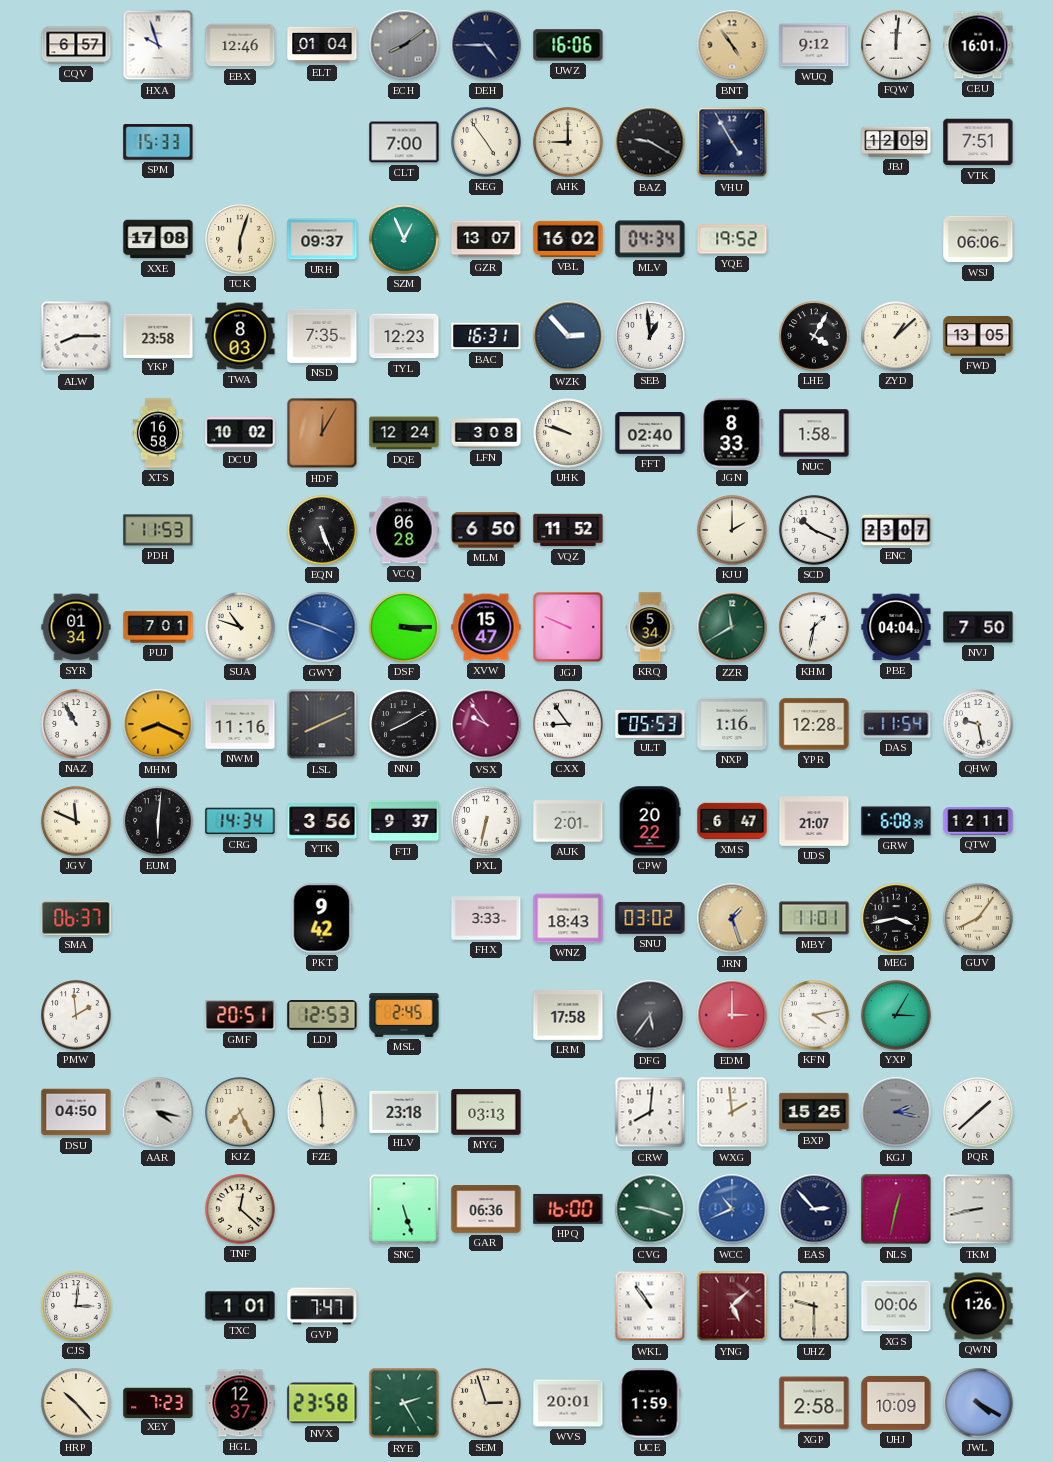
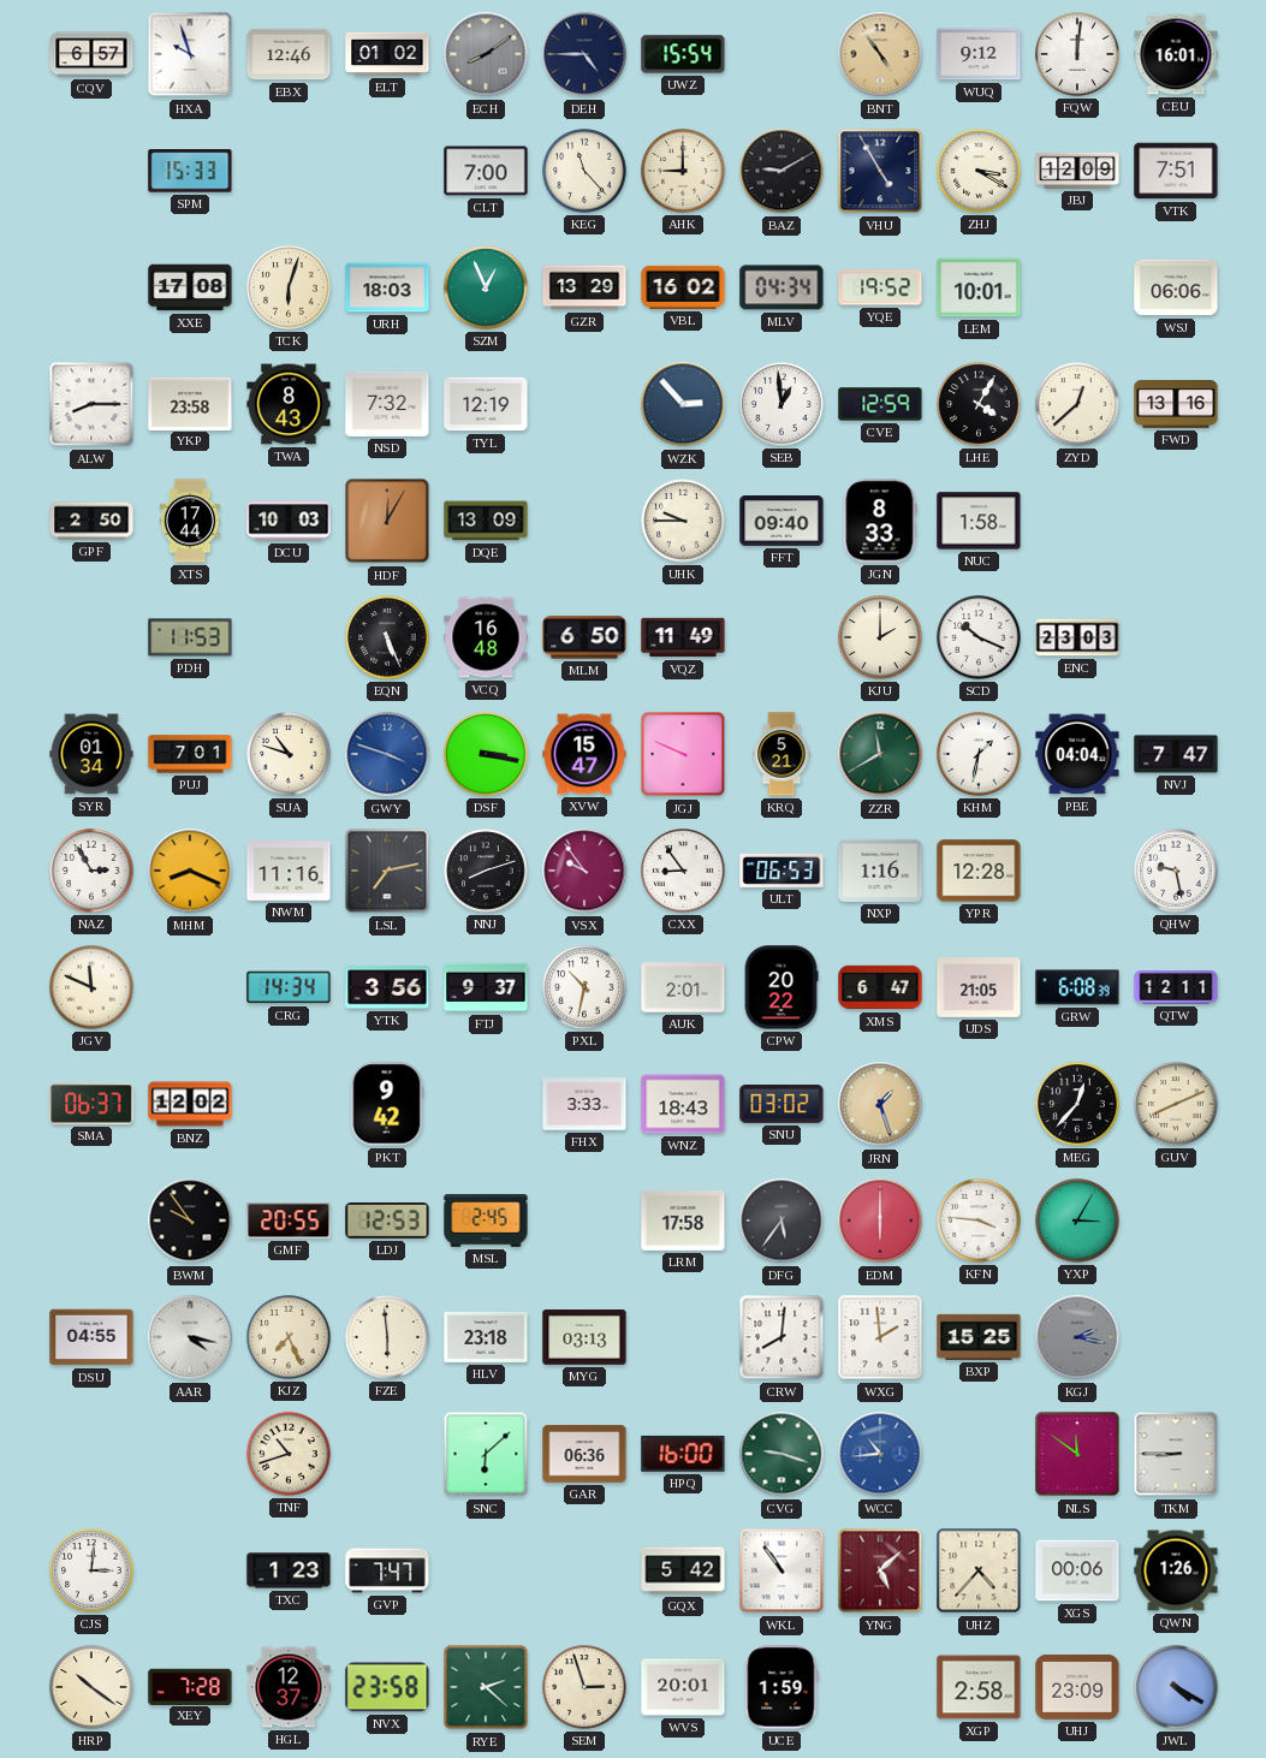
ELT: 01:04 -> 01:02
UWZ: 16:06 -> 15:54
KEG: 4:54 -> 11:23
BAZ: 9:20 -> 9:10
ZHJ: none -> 3:20
URH: 09:37 -> 18:03
GZR: 13:07 -> 13:29
LEM: none -> 10:01
TWA: 8:03 -> 8:43
NSD: 7:35 -> 7:32
TYL: 12:23 -> 12:19
BAC: 16:31 -> none
CVE: none -> 12:59
ZYD: 1:08 -> 12:38
FWD: 13:05 -> 13:16
GPF: none -> 2:50
XTS: 16:58 -> 17:44
DCU: 10:02 -> 10:03
DQE: 12:24 -> 13:09
LFN: 3:08 -> none
UHK: 9:48 -> 9:45
FFT: 02:40 -> 09:40
VCQ: 06:28 -> 16:48
VQZ: 11:52 -> 11:49
ENC: 23:07 -> 23:03
DSF: 3:15 -> 3:17
KRQ: 5:34 -> 5:21
NVJ: 7:50 -> 7:47
NAZ: 10:55 -> 2:55
LSL: 8:11 -> 7:13
NNJ: 8:10 -> 8:12
ULT: 05:53 -> 06:53
DAS: 11:54 -> none
EUM: 6:01 -> none
PXL: 6:32 -> 10:32
UDS: 21:07 -> 21:05
BNZ: none -> 12:02
MBY: 11:01 -> none
MEG: 3:43 -> 12:37
GUV: 8:06 -> 8:11
PMW: 1:59 -> none
BWM: none -> 9:54
GMF: 20:51 -> 20:55
EDM: 3:00 -> 6:00
KFN: 4:13 -> 3:46
DSU: 04:50 -> 04:55
PQR: 1:38 -> none
TNF: 12:22 -> 10:42
SNC: 5:27 -> 6:08
WCC: 10:41 -> 10:44
EAS: 2:53 -> none
NLS: 12:32 -> 11:51
TKM: 8:43 -> 8:45
TXC: 1:01 -> 1:23
GQX: none -> 5:42
UHZ: 9:30 -> 4:37
HRP: 10:23 -> 10:21
XEY: 7:23 -> 7:28
RYE: 2:25 -> 2:22
UHJ: 10:09 -> 23:09
